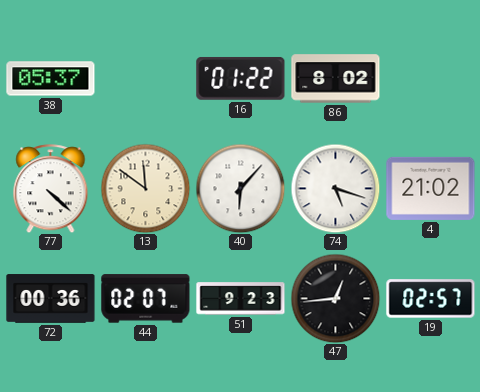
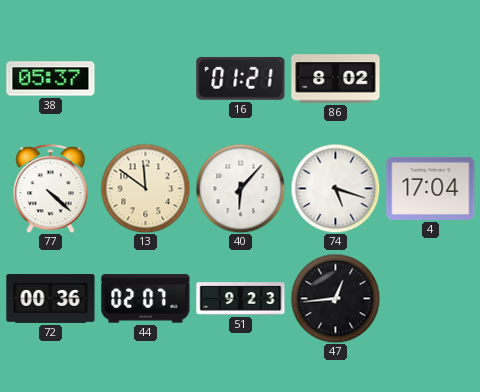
16: 01:22 -> 01:21
4: 21:02 -> 17:04
19: 02:57 -> none
